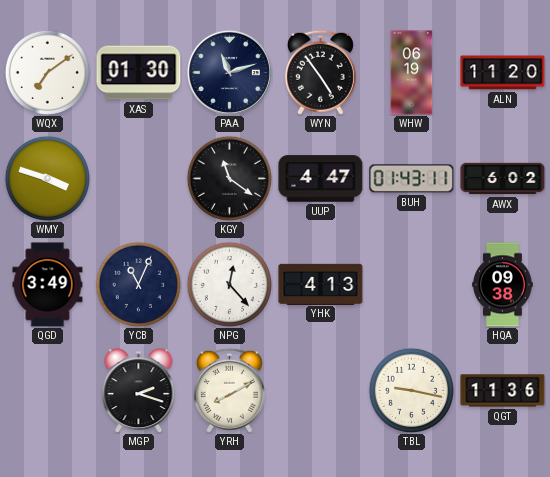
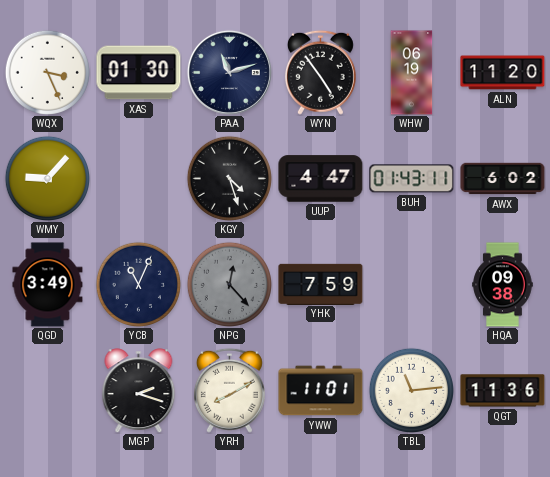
WQX: 7:09 -> 3:26
WMY: 3:48 -> 9:07
KGY: 11:21 -> 4:27
NPG dial: white -> grey
YHK: 4:13 -> 7:59
YWW: none -> 11:01
TBL: 9:17 -> 11:14
